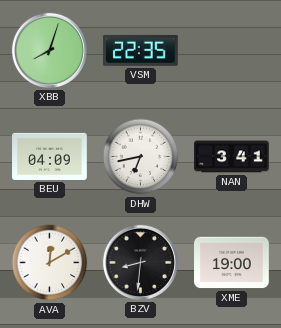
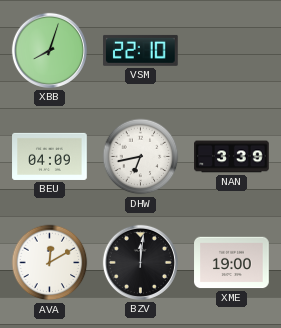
VSM: 22:35 -> 22:10
NAN: 3:41 -> 3:39
BZV: 8:31 -> 12:01
